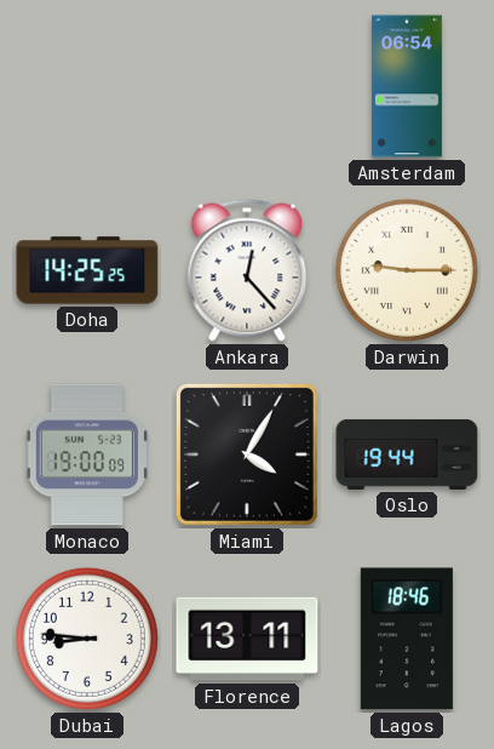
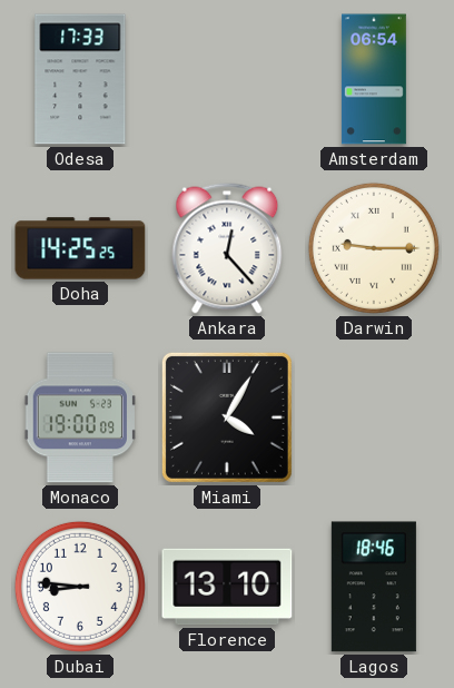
Odesa: none -> 17:33
Oslo: 19:44 -> none
Florence: 13:11 -> 13:10
